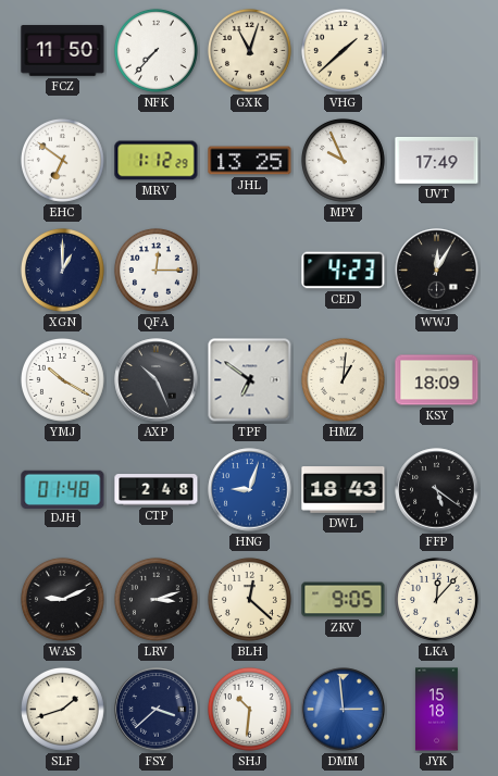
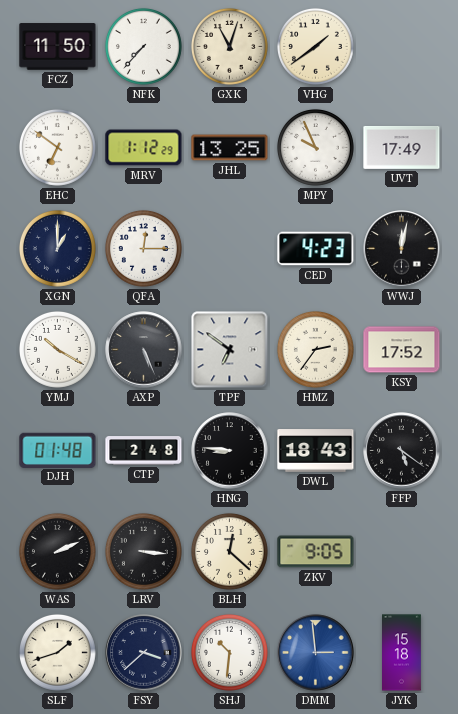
VHG: 1:38 -> 1:39
WWJ: 12:05 -> 12:02
AXP: 10:26 -> 5:26
HMZ: 1:01 -> 2:36
KSY: 18:09 -> 17:52
HNG: 9:03 -> 8:46
HNG dial: blue -> black
WAS: 9:11 -> 2:11
LRV: 3:12 -> 3:16
LKA: 12:07 -> none
